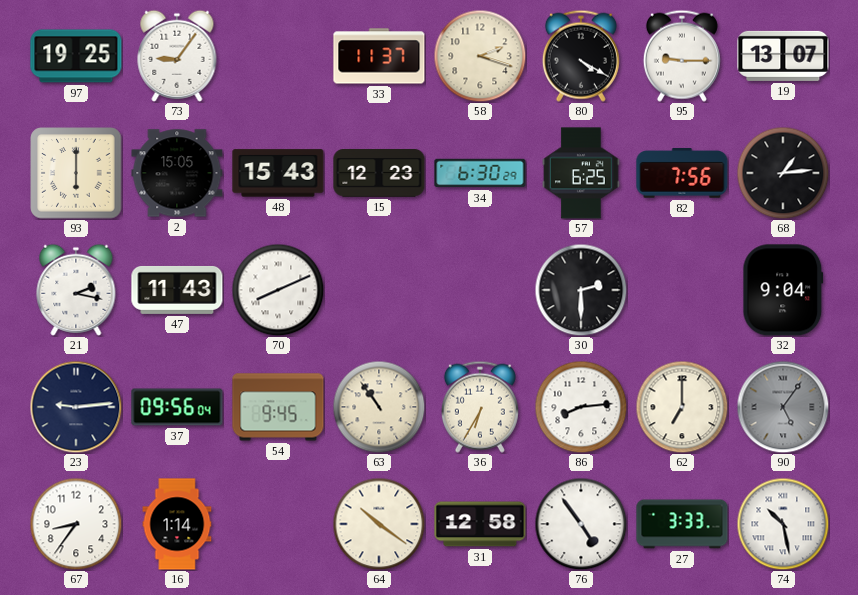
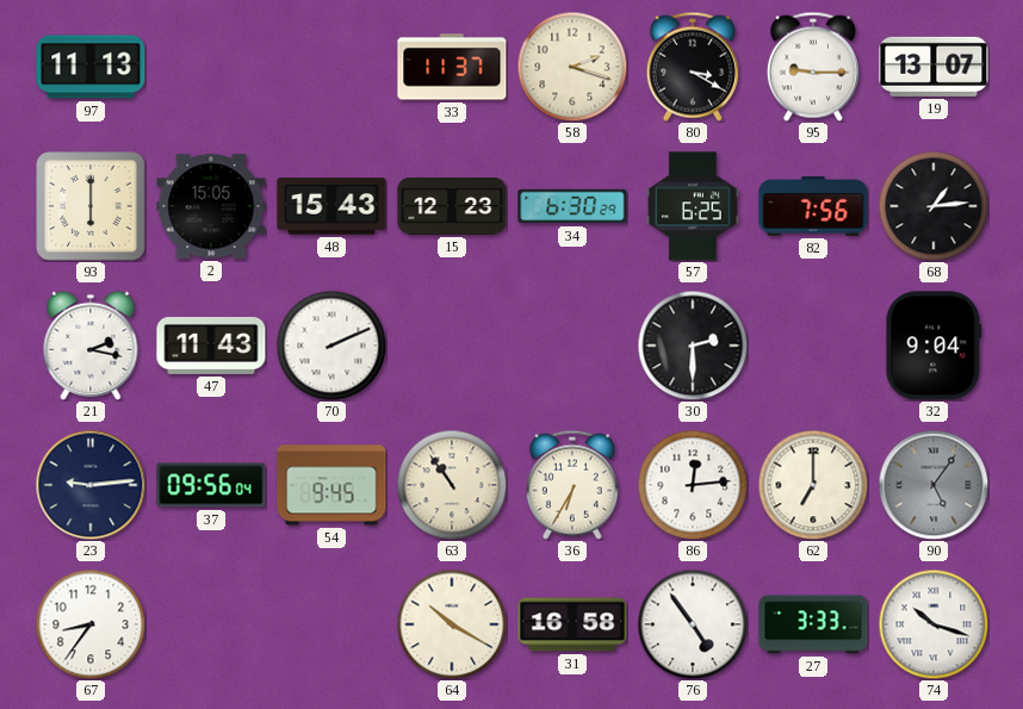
97: 19:25 -> 11:13
73: 9:06 -> none
80: 4:20 -> 3:20
70: 8:11 -> 2:11
86: 8:14 -> 12:14
16: 1:14 -> none
64: 10:21 -> 10:20
31: 12:58 -> 16:58
74: 10:28 -> 10:18
